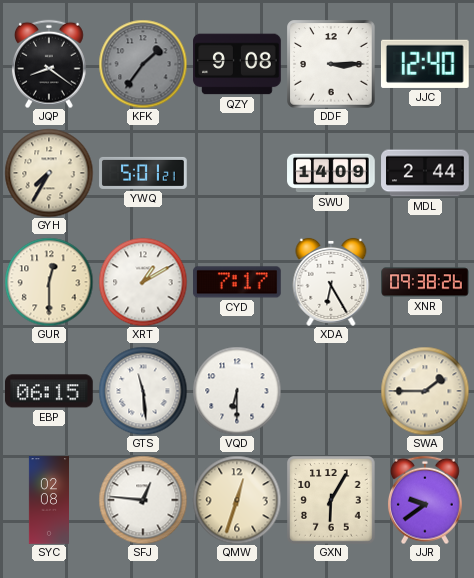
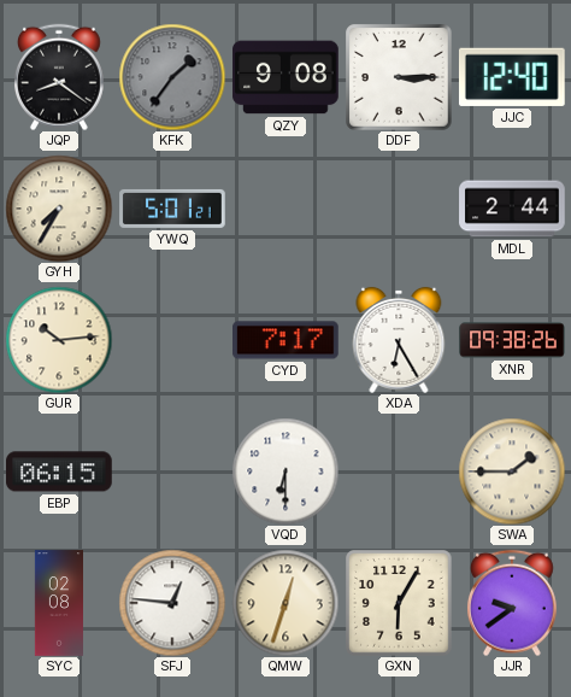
SWU: 14:09 -> none
GUR: 12:30 -> 10:14
XRT: 1:10 -> none
GTS: 11:29 -> none
